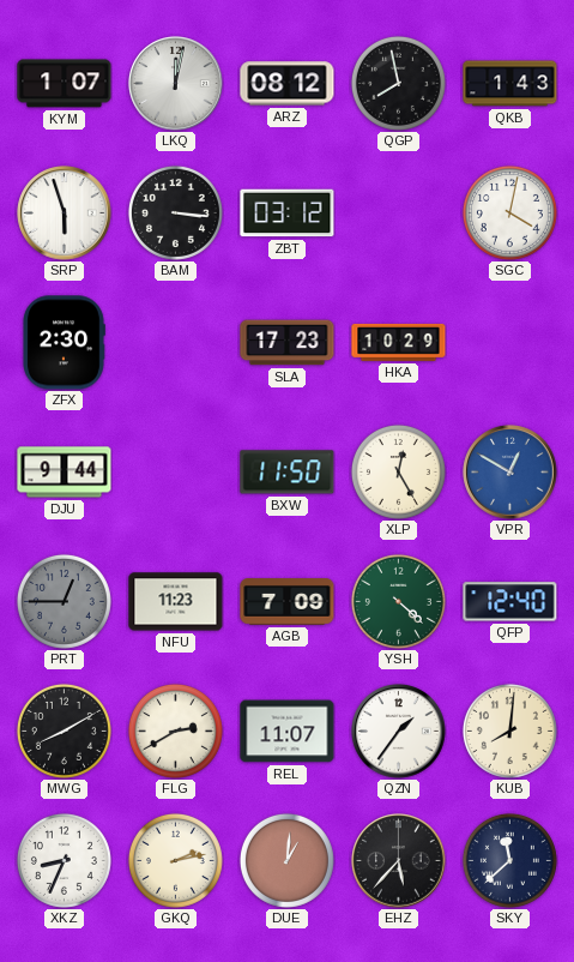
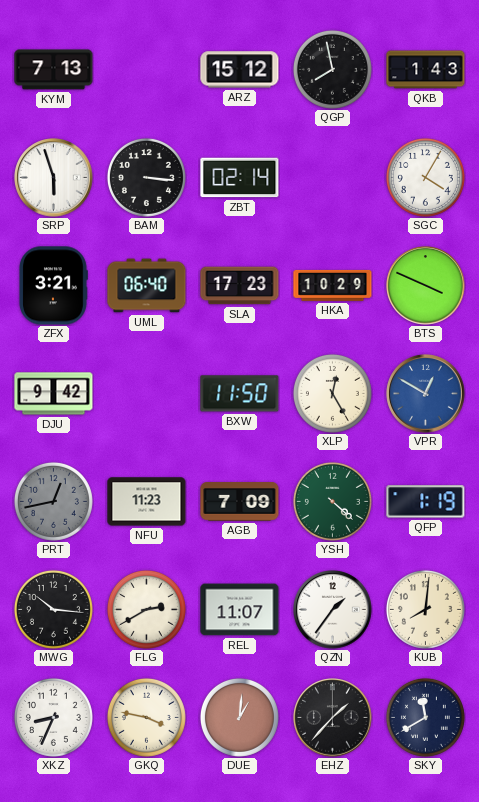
KYM: 1:07 -> 7:13
LKQ: 12:02 -> none
ARZ: 08:12 -> 15:12
ZBT: 03:12 -> 02:14
SGC: 4:02 -> 4:05
ZFX: 2:30 -> 3:21
UML: none -> 06:40
BTS: none -> 3:49
DJU: 9:44 -> 9:42
PRT: 12:45 -> 12:43
QFP: 12:40 -> 1:19
MWG: 8:10 -> 10:16
GKQ: 2:13 -> 3:47
EHZ: 5:37 -> 1:37
SKY: 11:38 -> 11:40
